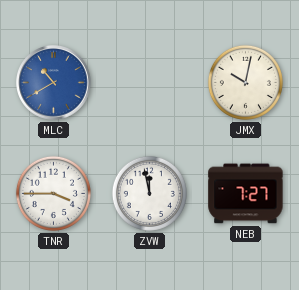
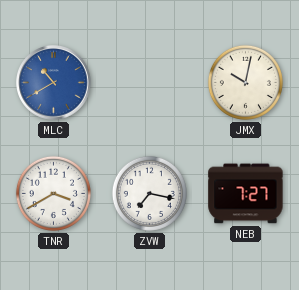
TNR: 3:45 -> 3:40
ZVW: 11:58 -> 7:17
